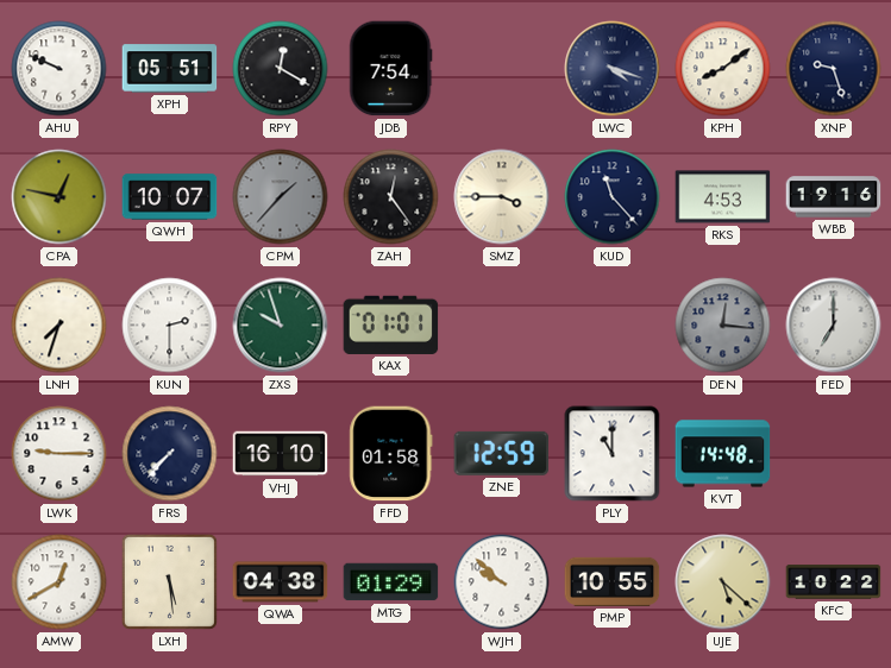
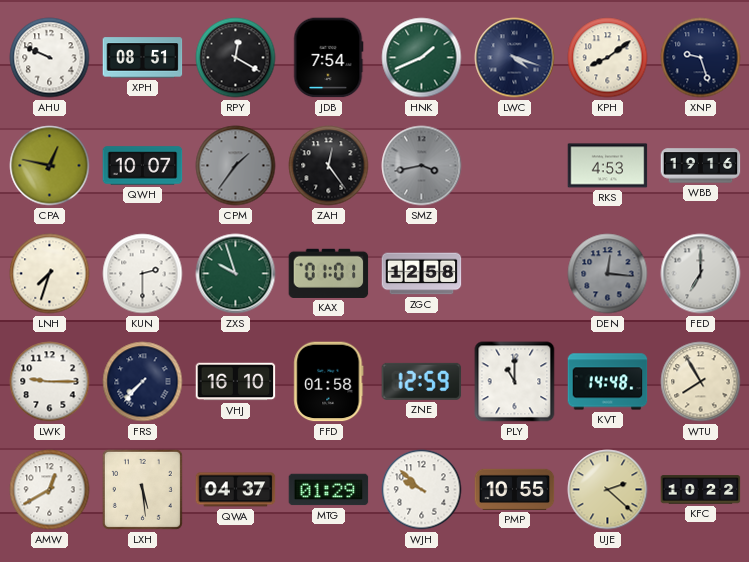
XPH: 05:51 -> 08:51
HNK: none -> 1:41
CPM: 1:37 -> 1:36
SMZ: 3:45 -> 3:43
SMZ dial: cream -> grey
KUD: 11:23 -> none
ZGC: none -> 12:58
WTU: none -> 7:55
QWA: 04:38 -> 04:37
UJE: 5:22 -> 2:22
